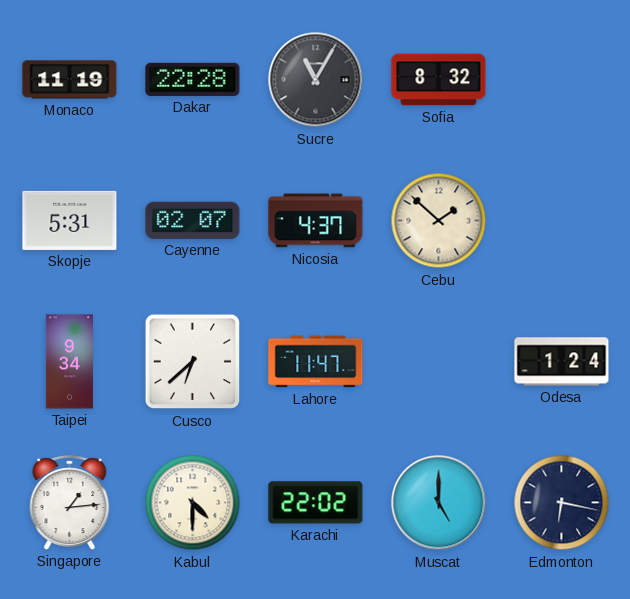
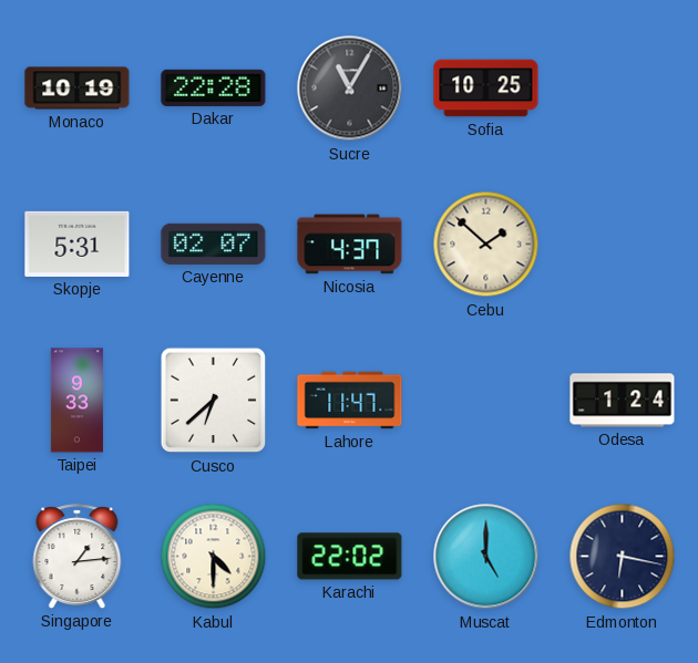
Monaco: 11:19 -> 10:19
Sofia: 8:32 -> 10:25
Taipei: 9:34 -> 9:33
